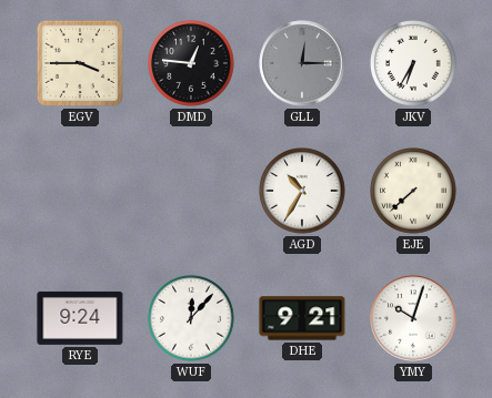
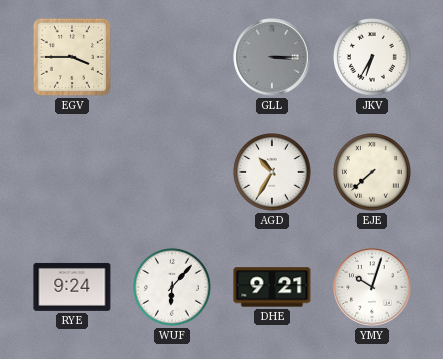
DMD: 12:46 -> none
GLL: 12:15 -> 3:15
WUF: 12:07 -> 6:07
